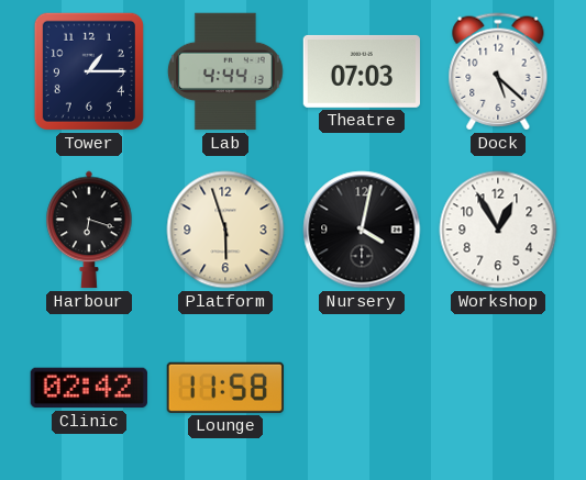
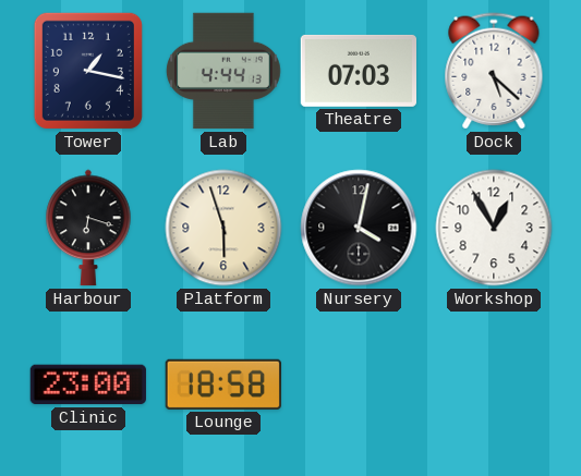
Tower: 1:15 -> 1:17
Clinic: 02:42 -> 23:00
Lounge: 11:58 -> 18:58
